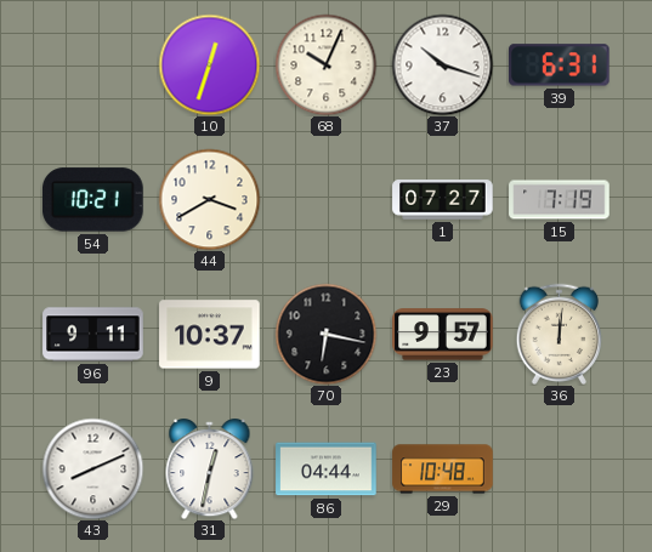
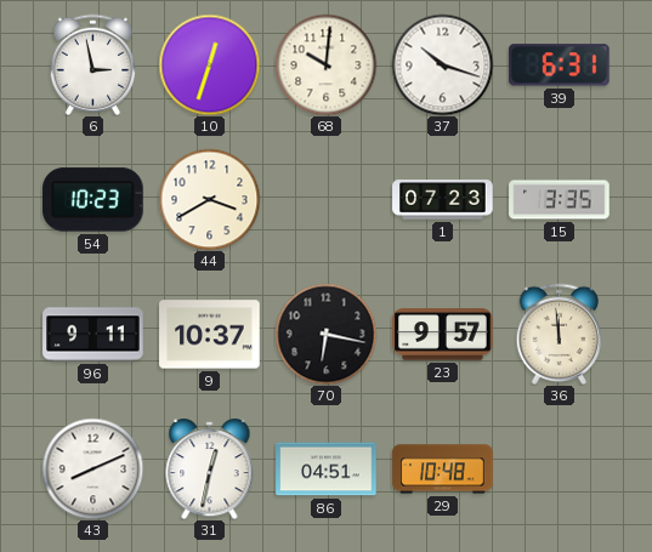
6: none -> 2:58
68: 10:04 -> 10:01
54: 10:21 -> 10:23
1: 07:27 -> 07:23
15: 7:19 -> 3:35
36: 12:01 -> 11:59
86: 04:44 -> 04:51
